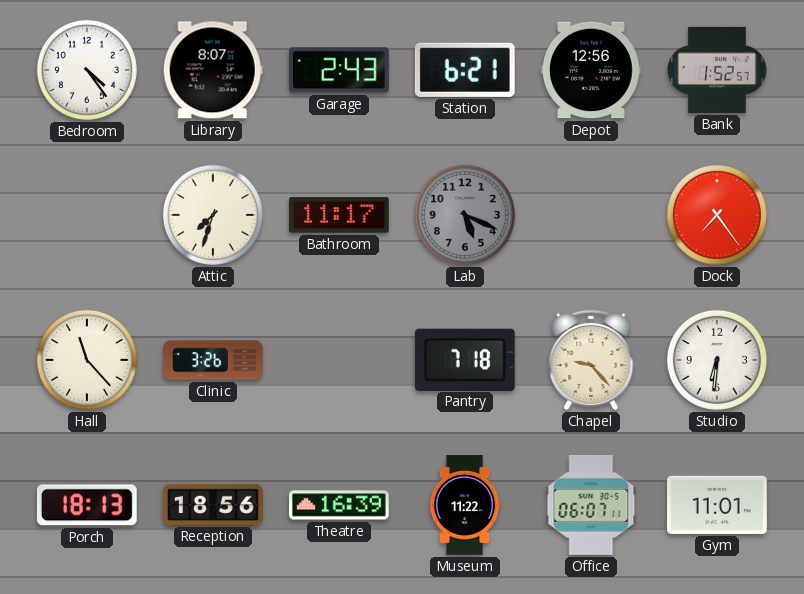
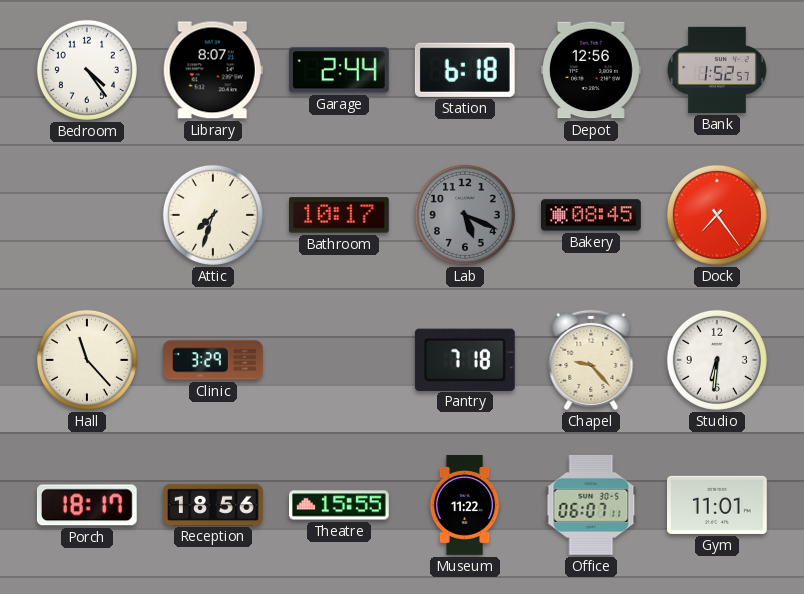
Garage: 2:43 -> 2:44
Station: 6:21 -> 6:18
Bathroom: 11:17 -> 10:17
Bakery: none -> 08:45
Clinic: 3:26 -> 3:29
Porch: 18:13 -> 18:17
Theatre: 16:39 -> 15:55
